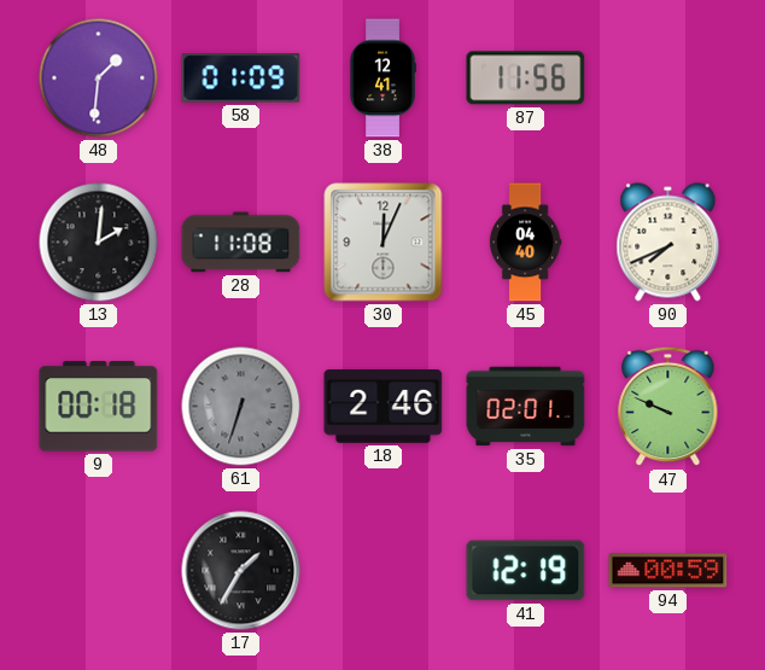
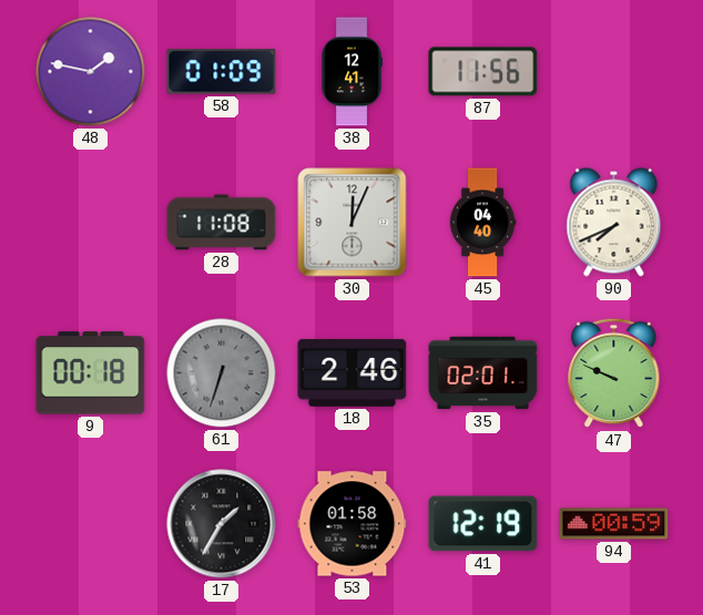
48: 1:31 -> 1:47
13: 2:01 -> none
53: none -> 01:58
